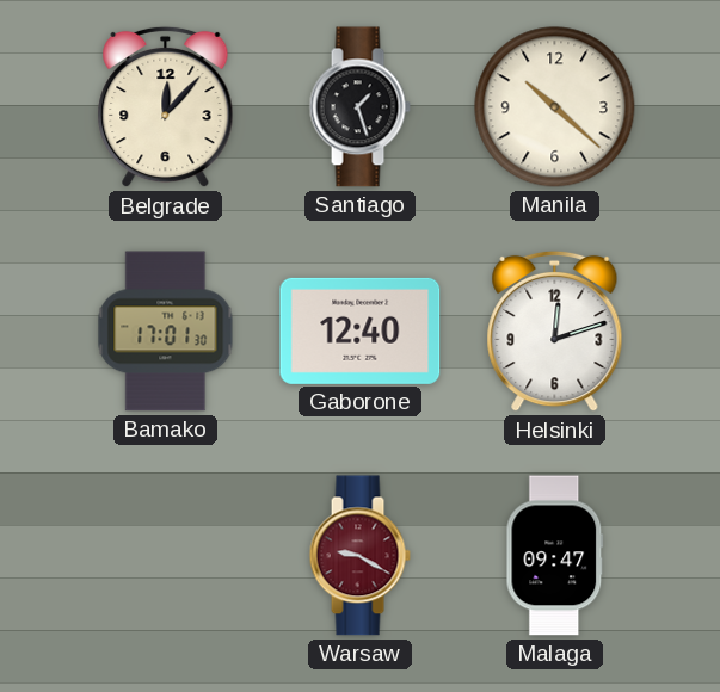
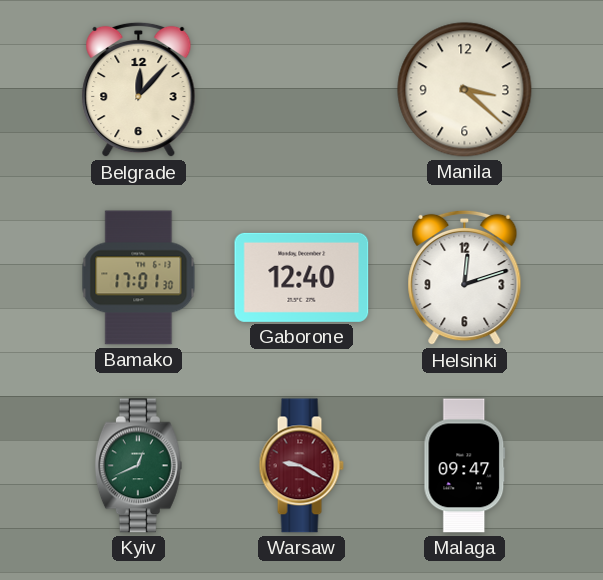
Santiago: 1:27 -> none
Manila: 10:22 -> 3:22
Kyiv: none -> 12:41
